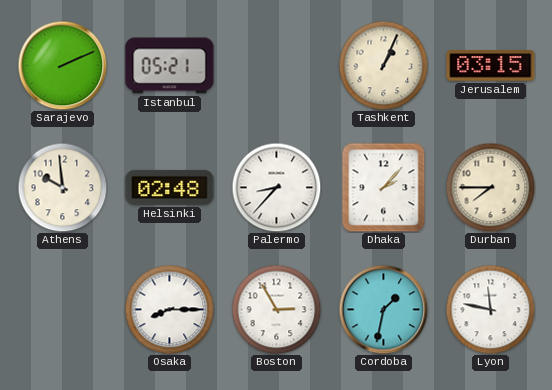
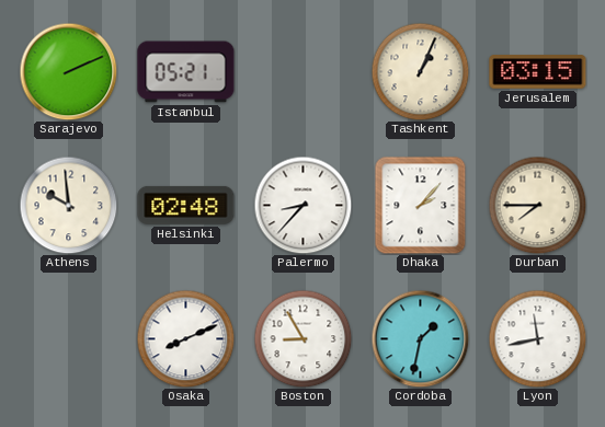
Osaka: 8:15 -> 8:11
Boston: 2:55 -> 8:55
Lyon: 11:47 -> 11:43
